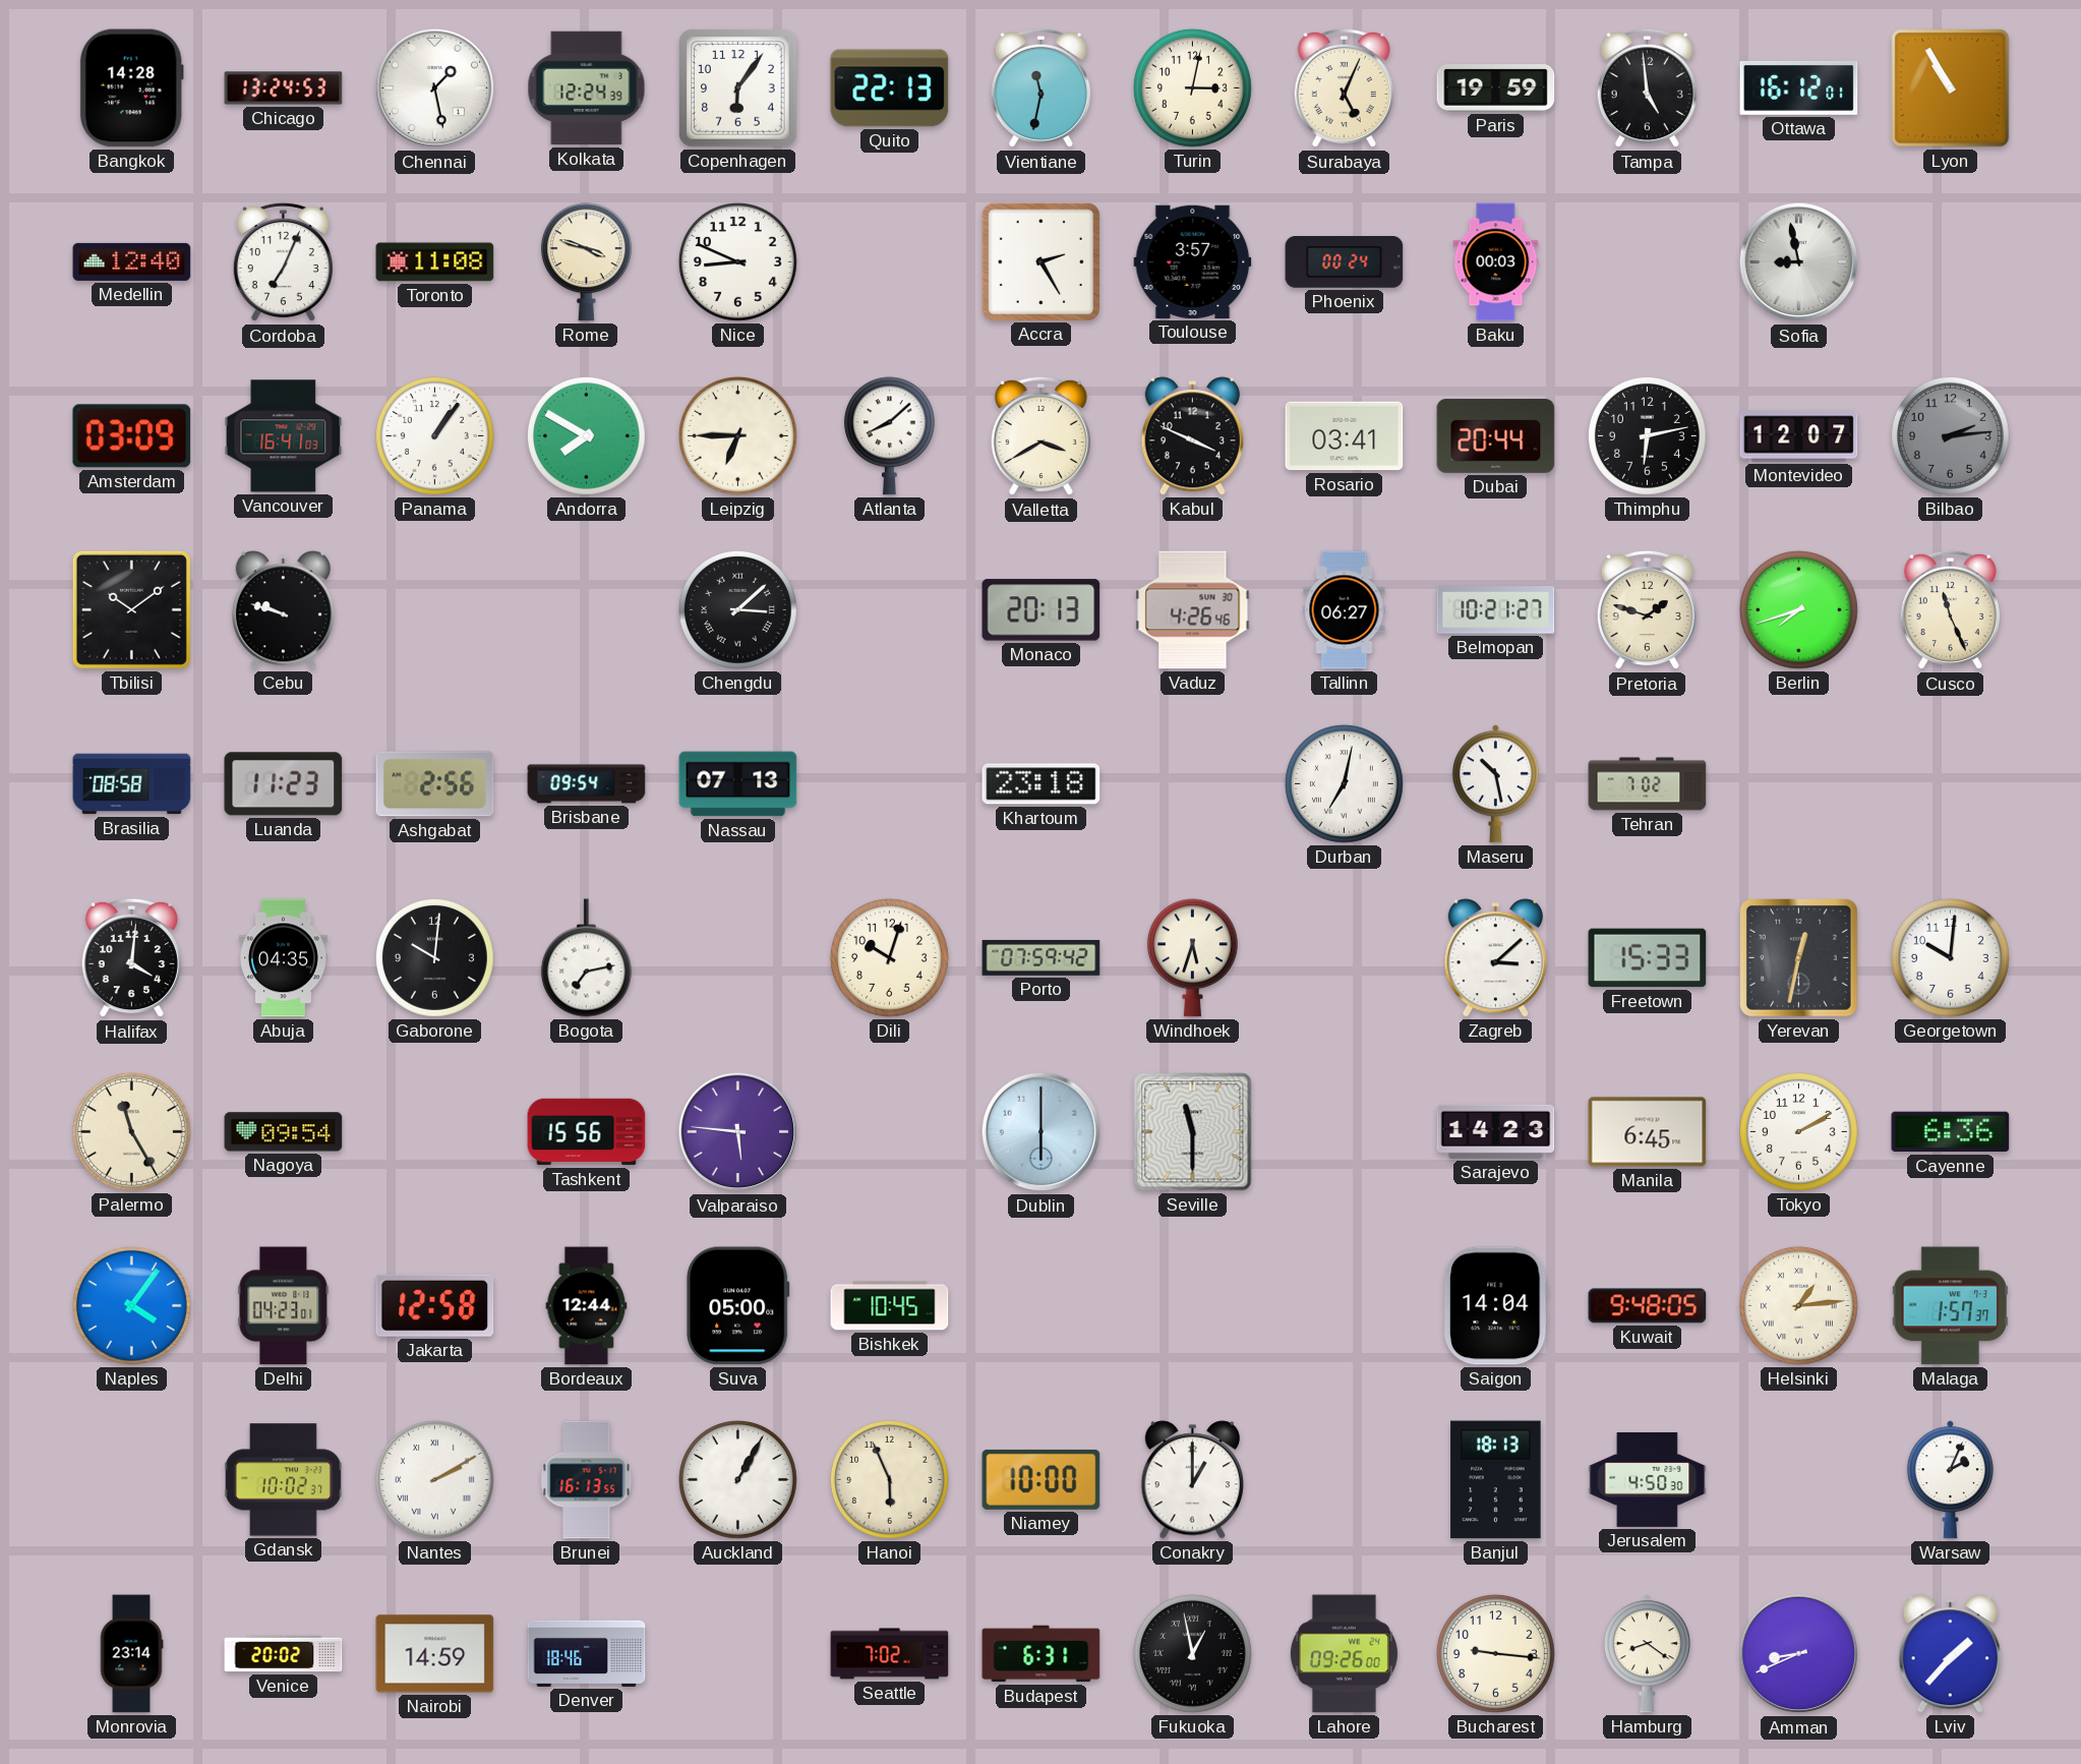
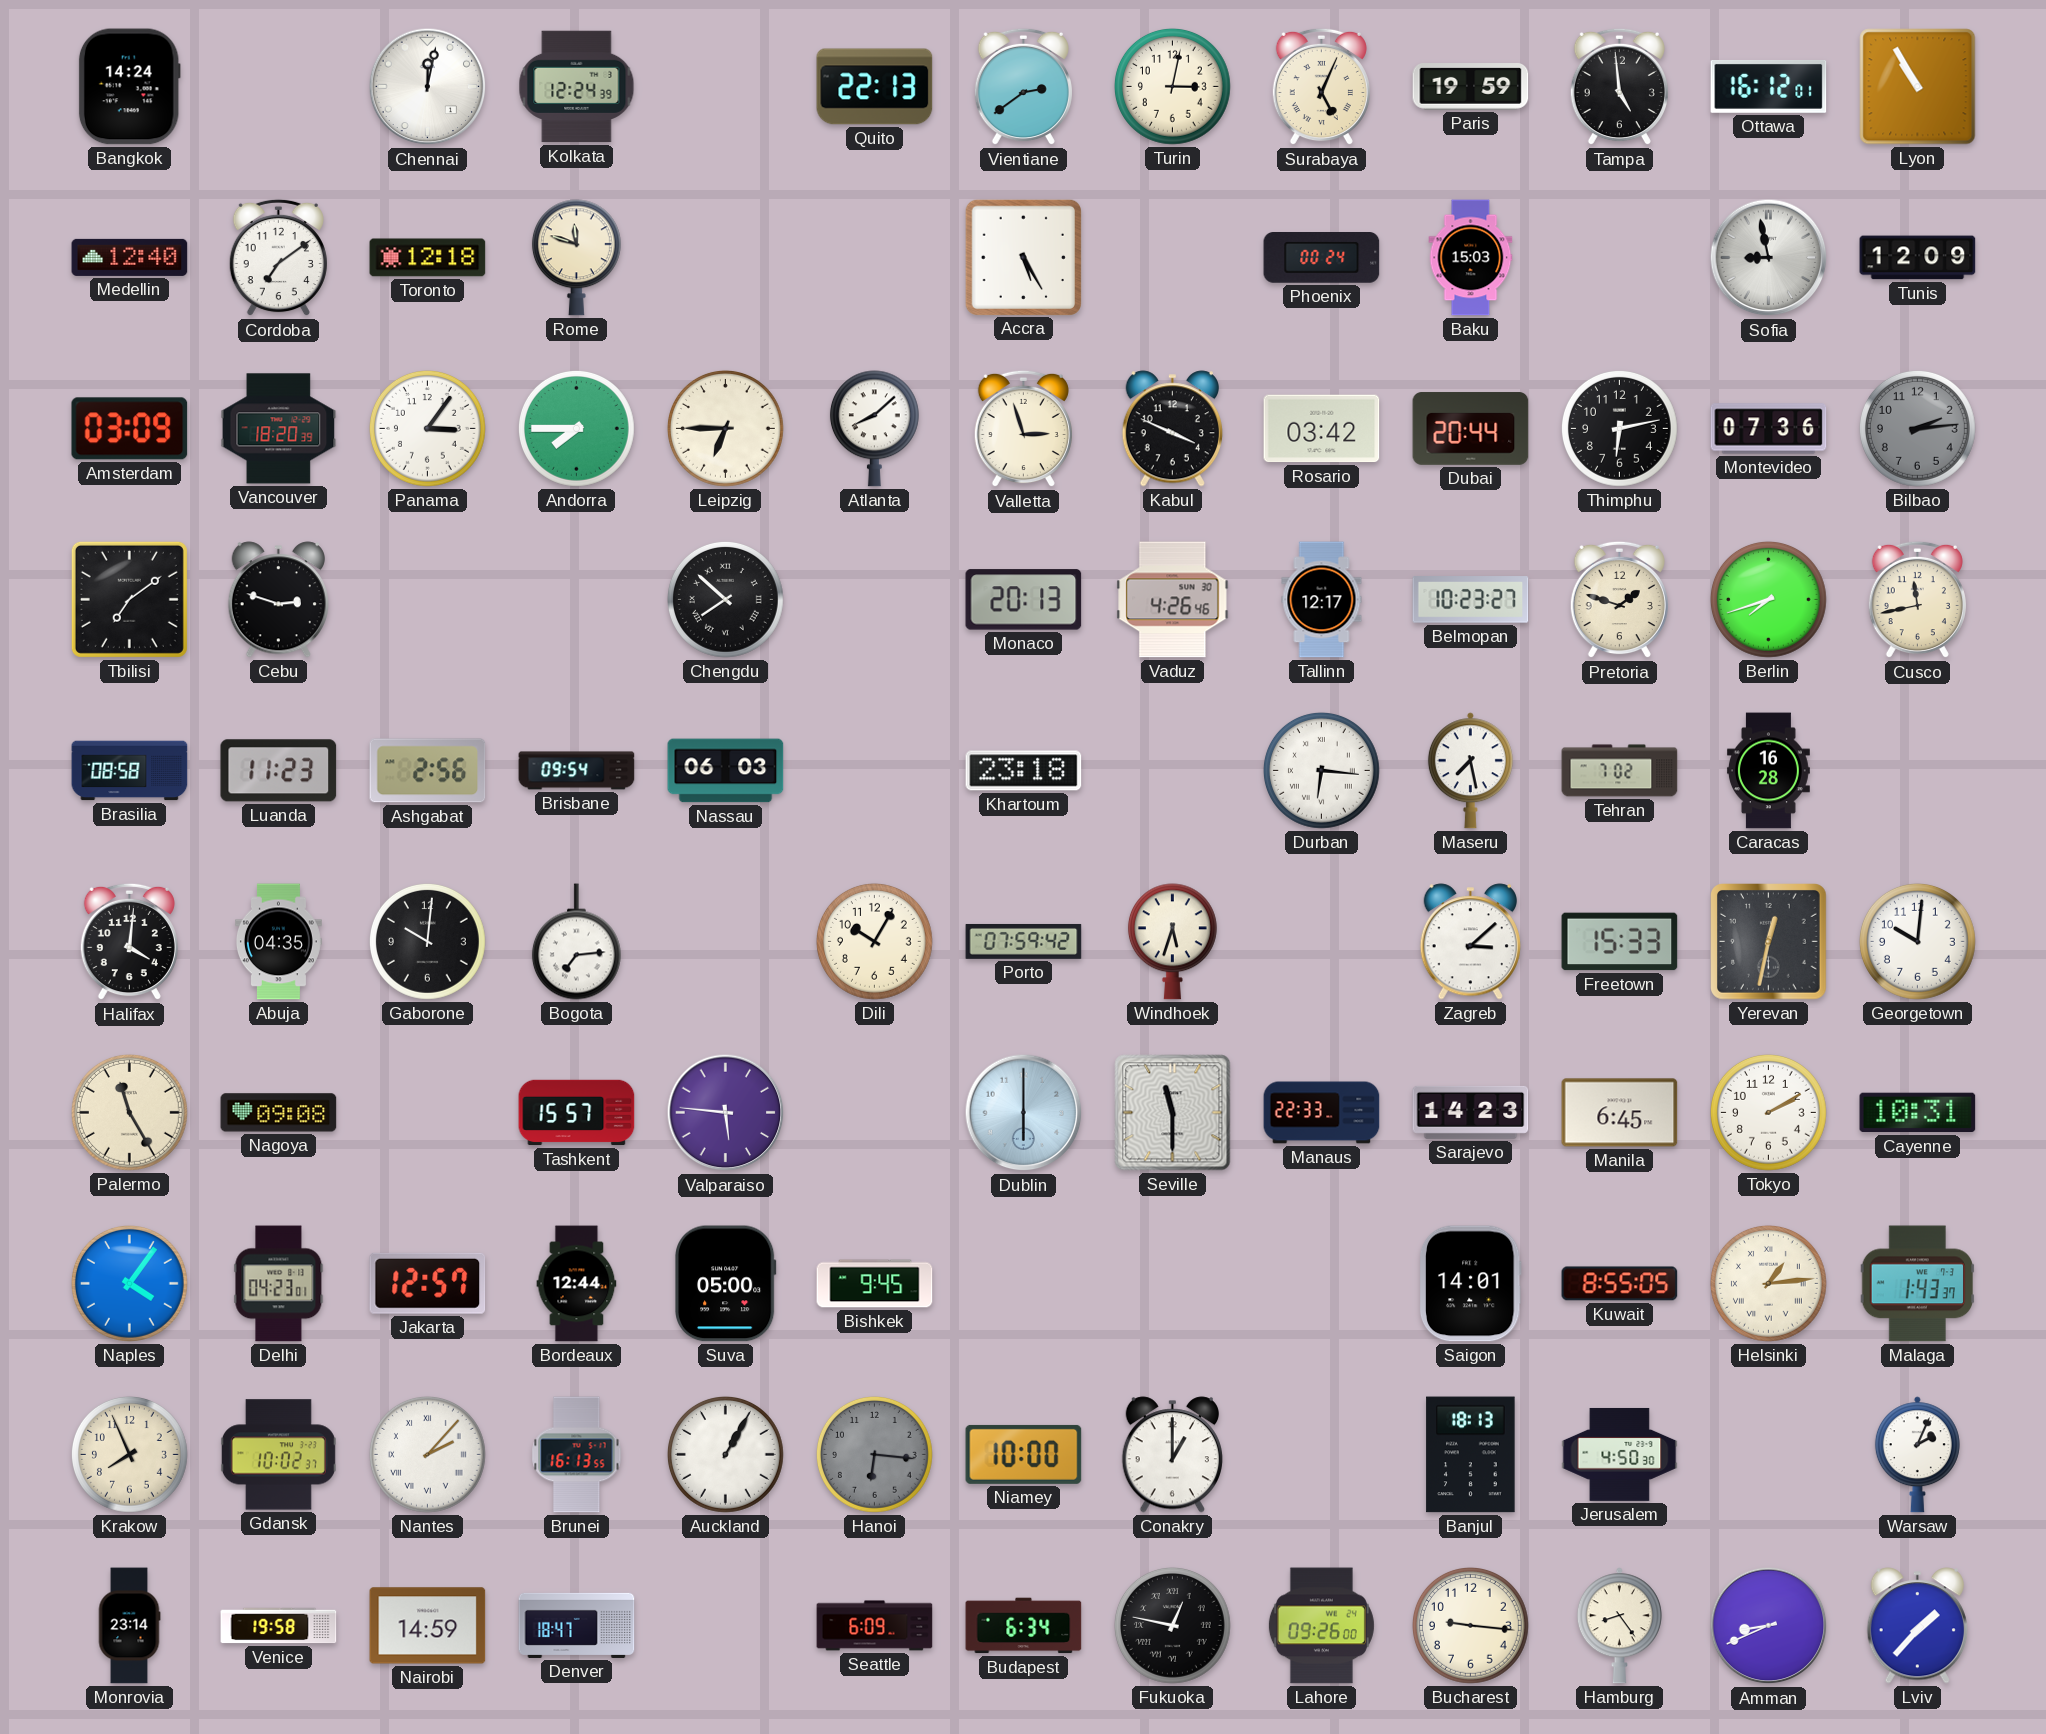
Bangkok: 14:28 -> 14:24
Chicago: 13:24 -> none
Chennai: 1:28 -> 12:02
Copenhagen: 6:06 -> none
Vientiane: 11:32 -> 2:39
Cordoba: 7:04 -> 7:09
Toronto: 11:08 -> 12:18
Rome: 3:48 -> 11:48
Nice: 8:49 -> none
Accra: 2:25 -> 5:25
Toulouse: 3:57 -> none
Baku: 00:03 -> 15:03
Tunis: none -> 12:09
Vancouver: 16:41 -> 18:20
Panama: 1:06 -> 3:06
Andorra: 7:50 -> 7:45
Valletta: 3:40 -> 2:57
Rosario: 03:41 -> 03:42
Montevideo: 12:07 -> 07:36
Tbilisi: 10:09 -> 7:09
Cebu: 9:48 -> 2:48
Chengdu: 3:08 -> 7:52
Tallinn: 06:27 -> 12:17
Belmopan: 10:21 -> 10:23
Cusco: 11:26 -> 11:43
Nassau: 07:13 -> 06:03
Durban: 7:02 -> 6:16
Maseru: 10:28 -> 7:28
Caracas: none -> 16:28
Bogota: 7:13 -> 7:14
Dili: 10:03 -> 10:05
Nagoya: 09:54 -> 09:08
Tashkent: 15:56 -> 15:57
Manaus: none -> 22:33
Cayenne: 6:36 -> 10:31
Jakarta: 12:58 -> 12:57
Bishkek: 10:45 -> 9:45
Saigon: 14:04 -> 14:01
Kuwait: 9:48 -> 8:55
Malaga: 1:57 -> 1:43
Krakow: none -> 7:56
Nantes: 2:10 -> 2:07
Hanoi: 5:56 -> 6:16
Hanoi dial: cream -> grey
Venice: 20:02 -> 19:58
Denver: 18:46 -> 18:47
Seattle: 7:02 -> 6:09
Budapest: 6:31 -> 6:34
Fukuoka: 12:58 -> 12:47
Hamburg: 8:21 -> 8:24
